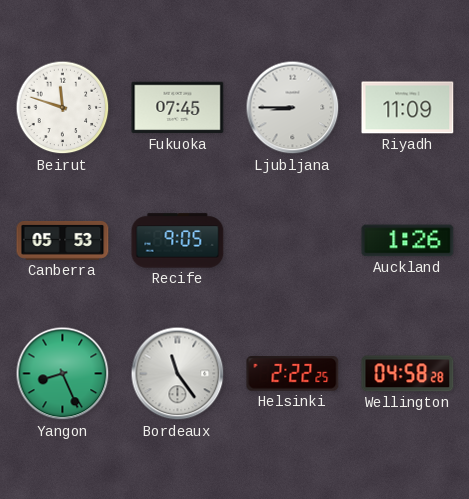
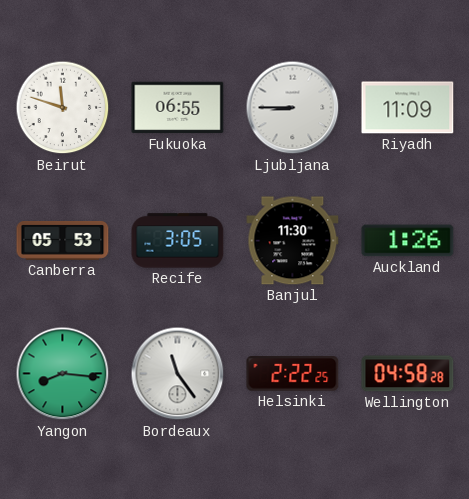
Fukuoka: 07:45 -> 06:55
Recife: 9:05 -> 3:05
Banjul: none -> 11:30
Yangon: 8:26 -> 8:16
